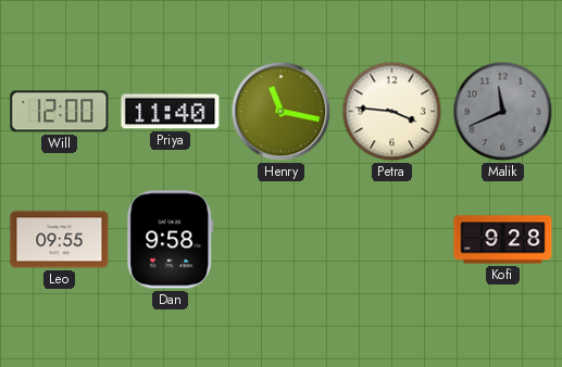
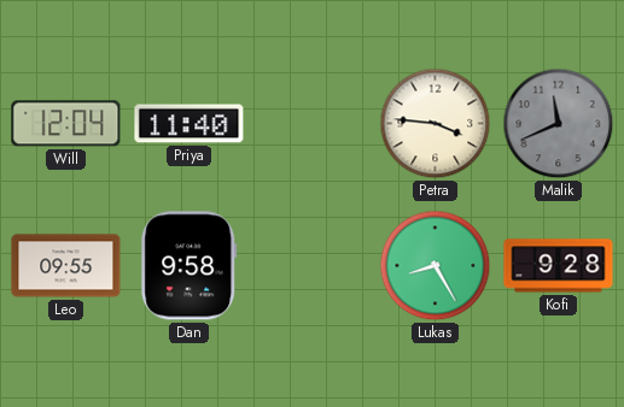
Will: 12:00 -> 12:04
Henry: 11:17 -> none
Lukas: none -> 8:25
